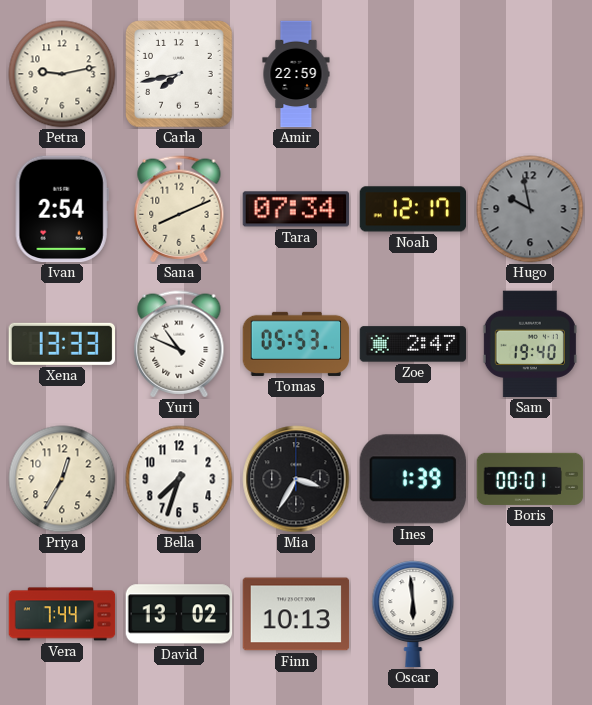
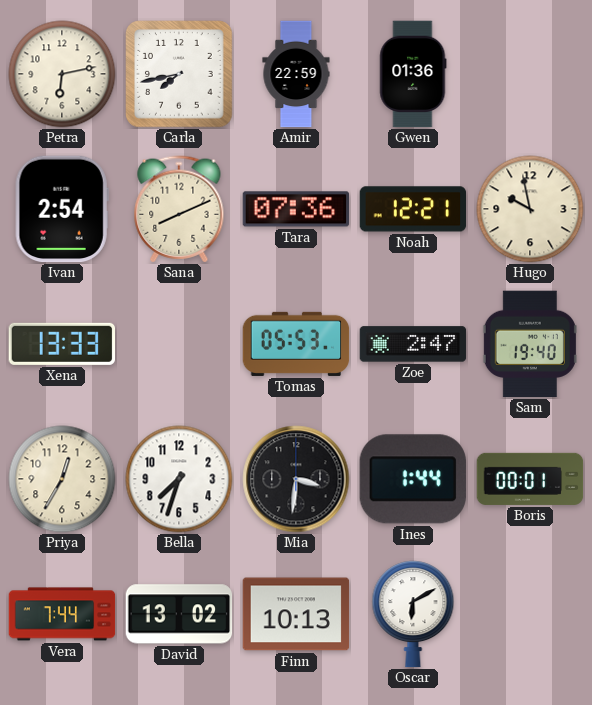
Petra: 9:13 -> 6:13
Gwen: none -> 01:36
Tara: 07:34 -> 07:36
Noah: 12:17 -> 12:21
Hugo dial: grey -> cream
Yuri: 10:49 -> none
Mia: 3:35 -> 3:31
Ines: 1:39 -> 1:44
Oscar: 5:59 -> 6:10
